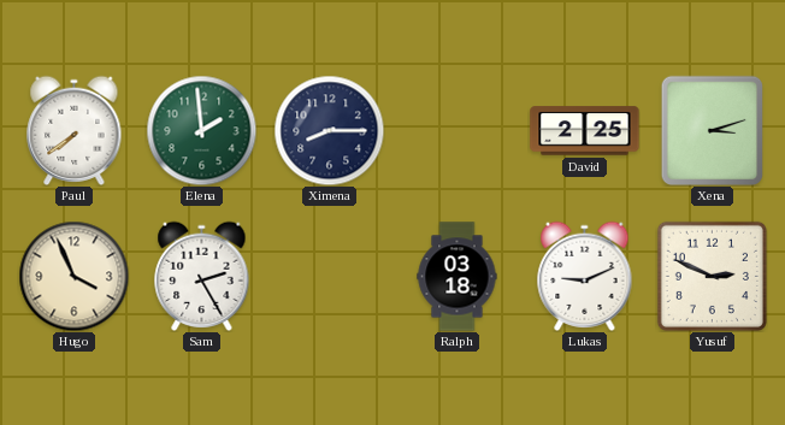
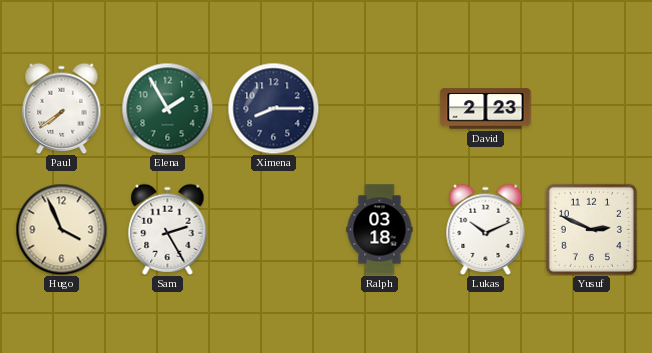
Elena: 1:59 -> 1:55
David: 2:25 -> 2:23
Xena: 3:12 -> none
Lukas: 9:11 -> 10:11
